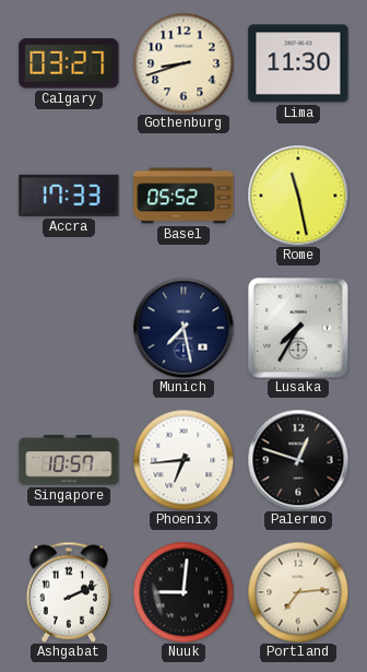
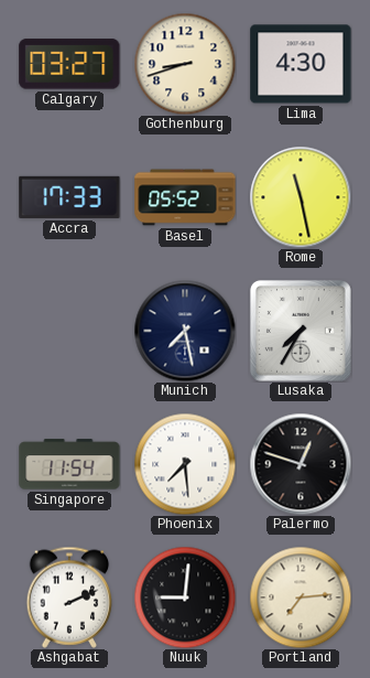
Lima: 11:30 -> 4:30
Singapore: 10:57 -> 11:54
Phoenix: 6:44 -> 7:29
